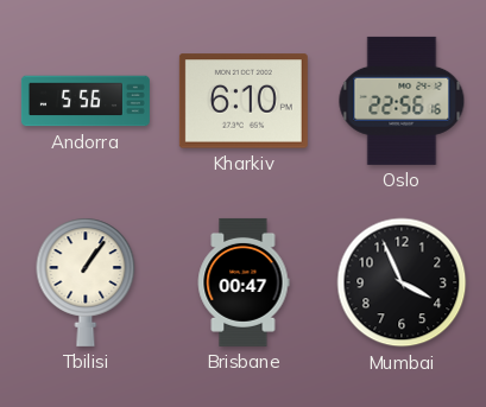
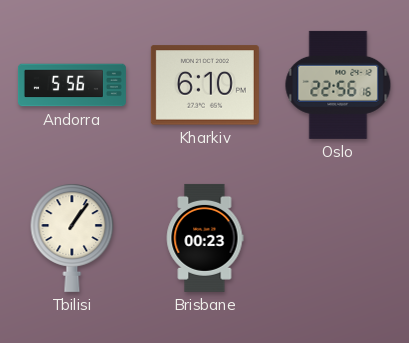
Brisbane: 00:47 -> 00:23
Mumbai: 3:56 -> none
